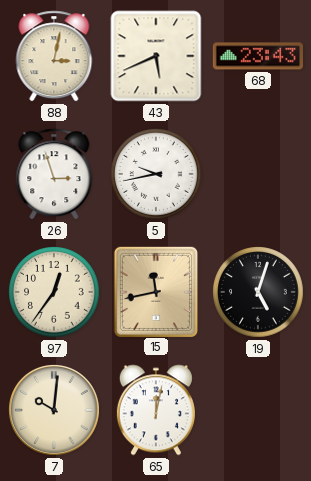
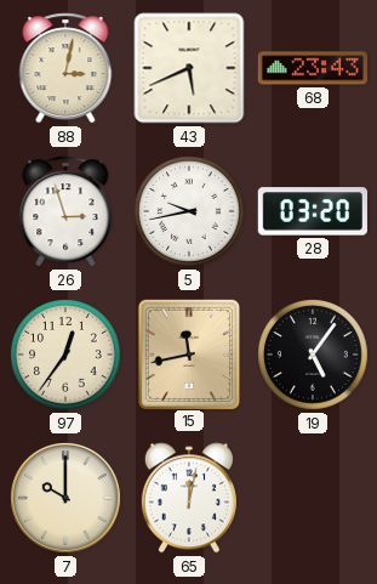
28: none -> 03:20
19: 5:03 -> 5:06
7: 10:01 -> 10:00
